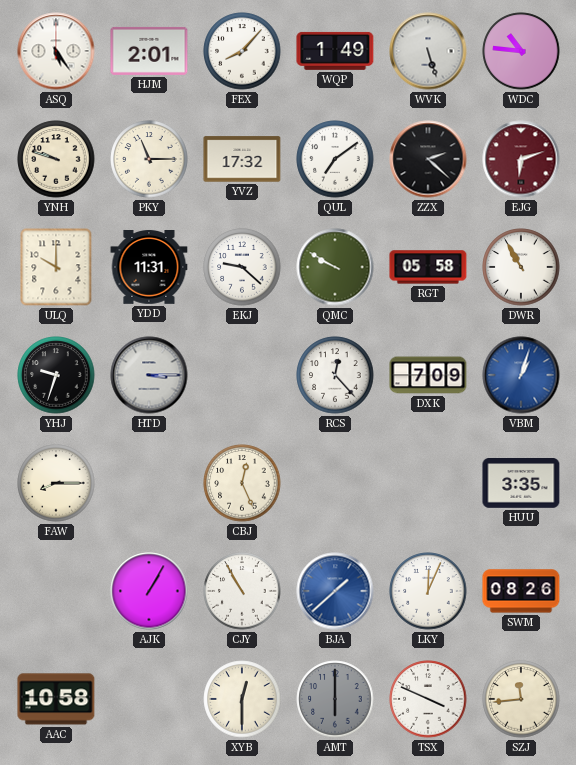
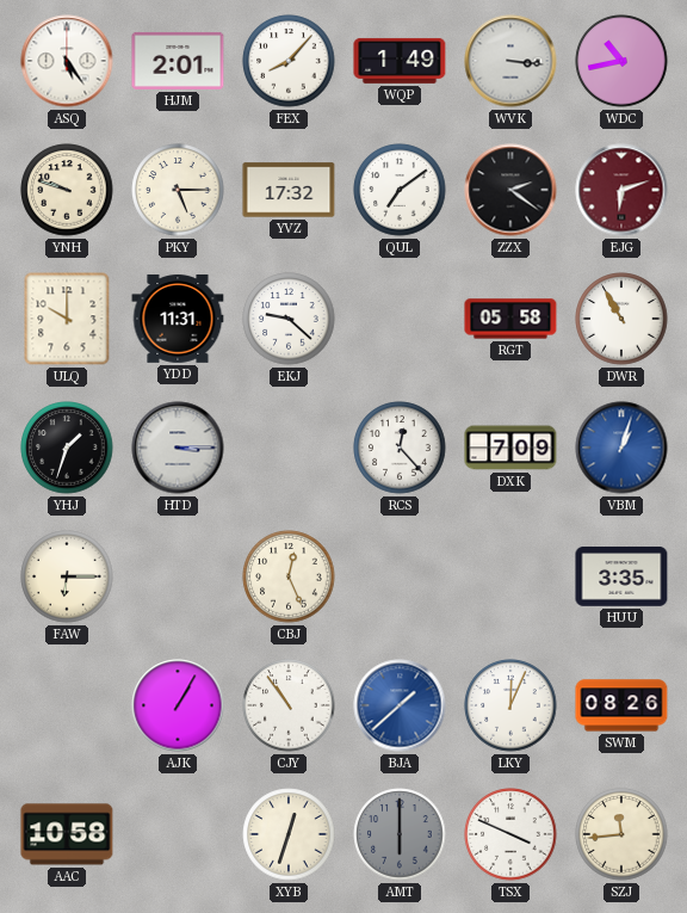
WVK: 5:27 -> 3:16
WDC: 10:46 -> 10:43
PKY: 11:15 -> 5:15
ZZX: 2:22 -> 2:21
QMC: 9:50 -> none
YHJ: 9:33 -> 1:33
FAW: 8:15 -> 6:15
CJY: 10:55 -> 10:54
XYB: 12:30 -> 12:33
